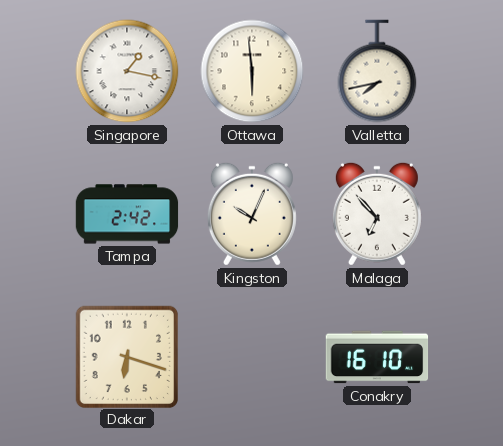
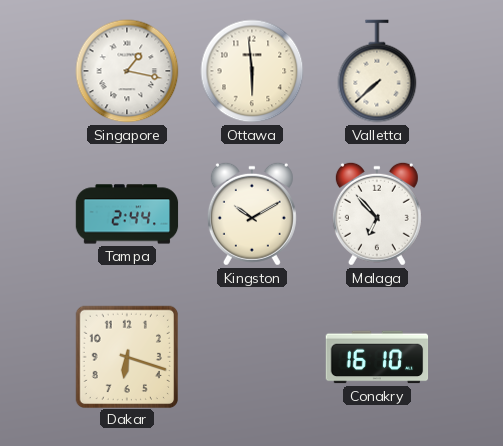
Valletta: 7:43 -> 7:38
Tampa: 2:42 -> 2:44
Kingston: 10:04 -> 10:10
